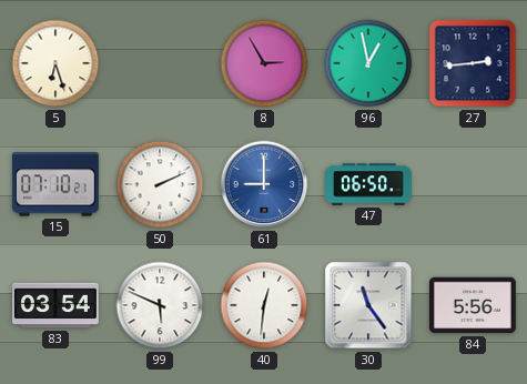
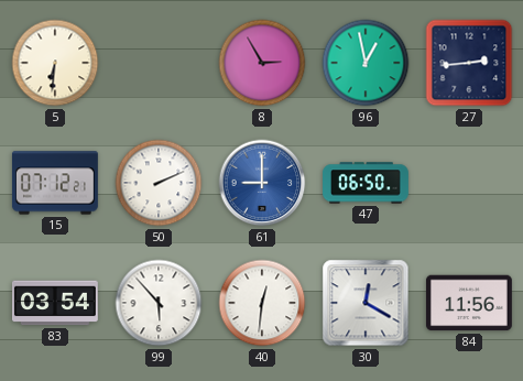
5: 6:27 -> 6:31
15: 07:10 -> 07:12
99: 5:49 -> 5:53
30: 11:24 -> 12:20
84: 5:56 -> 11:56
